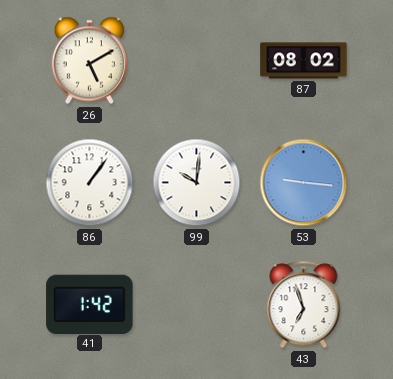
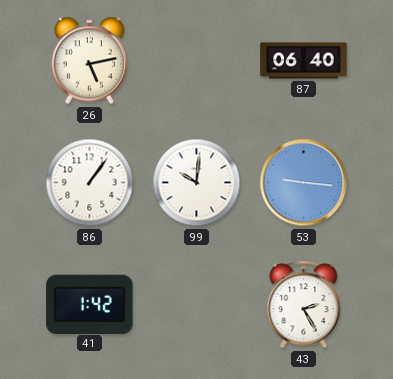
26: 5:10 -> 5:13
87: 08:02 -> 06:40
43: 6:57 -> 2:25
